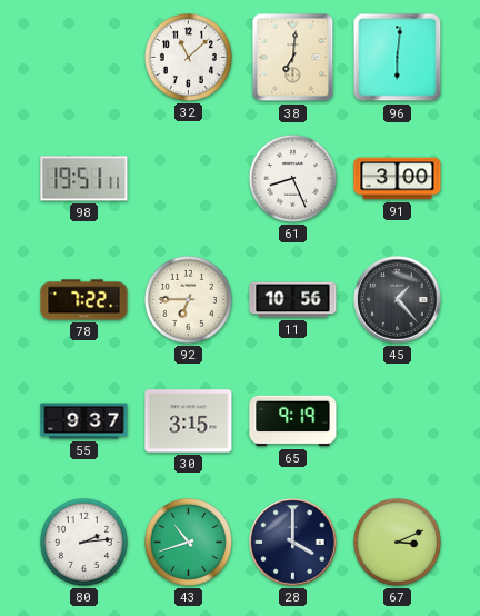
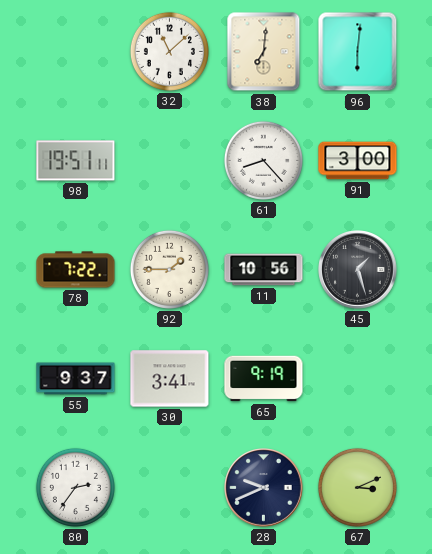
61: 8:26 -> 8:23
92: 6:45 -> 1:45
45: 1:23 -> 1:27
30: 3:15 -> 3:41
80: 2:14 -> 2:36
43: 10:42 -> none
28: 4:00 -> 9:41
